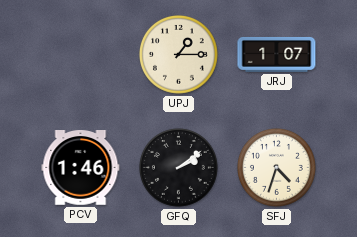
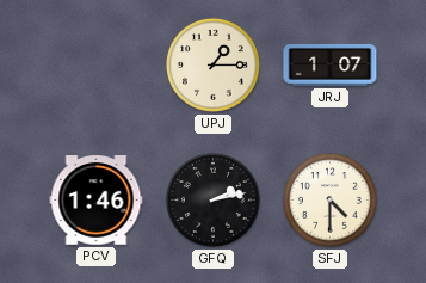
GFQ: 2:09 -> 2:13
SFJ: 4:33 -> 4:30
